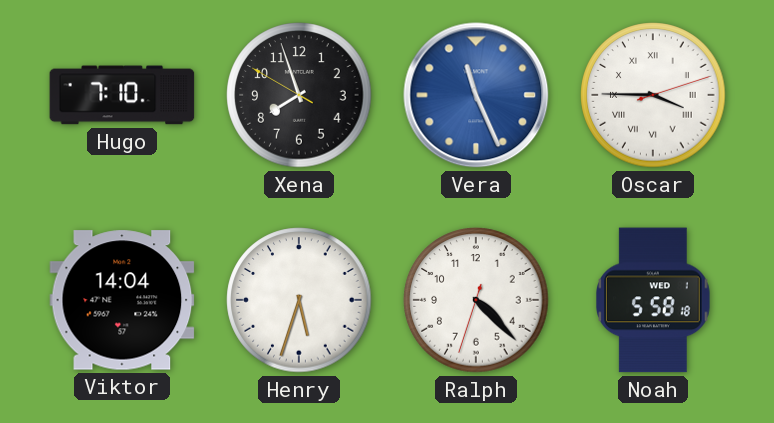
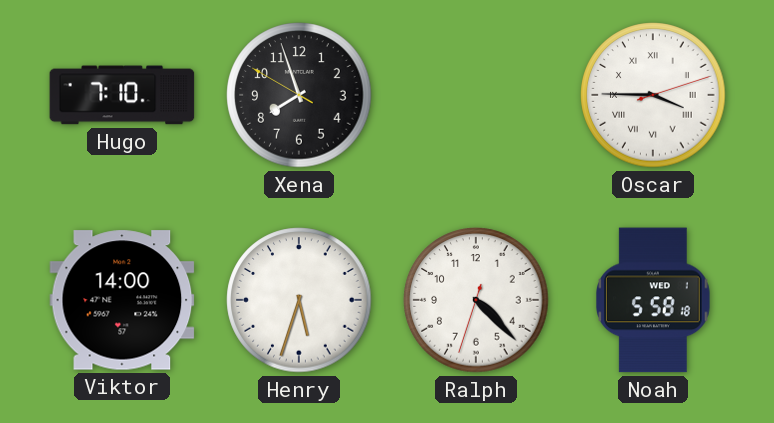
Vera: 11:26 -> none
Viktor: 14:04 -> 14:00
